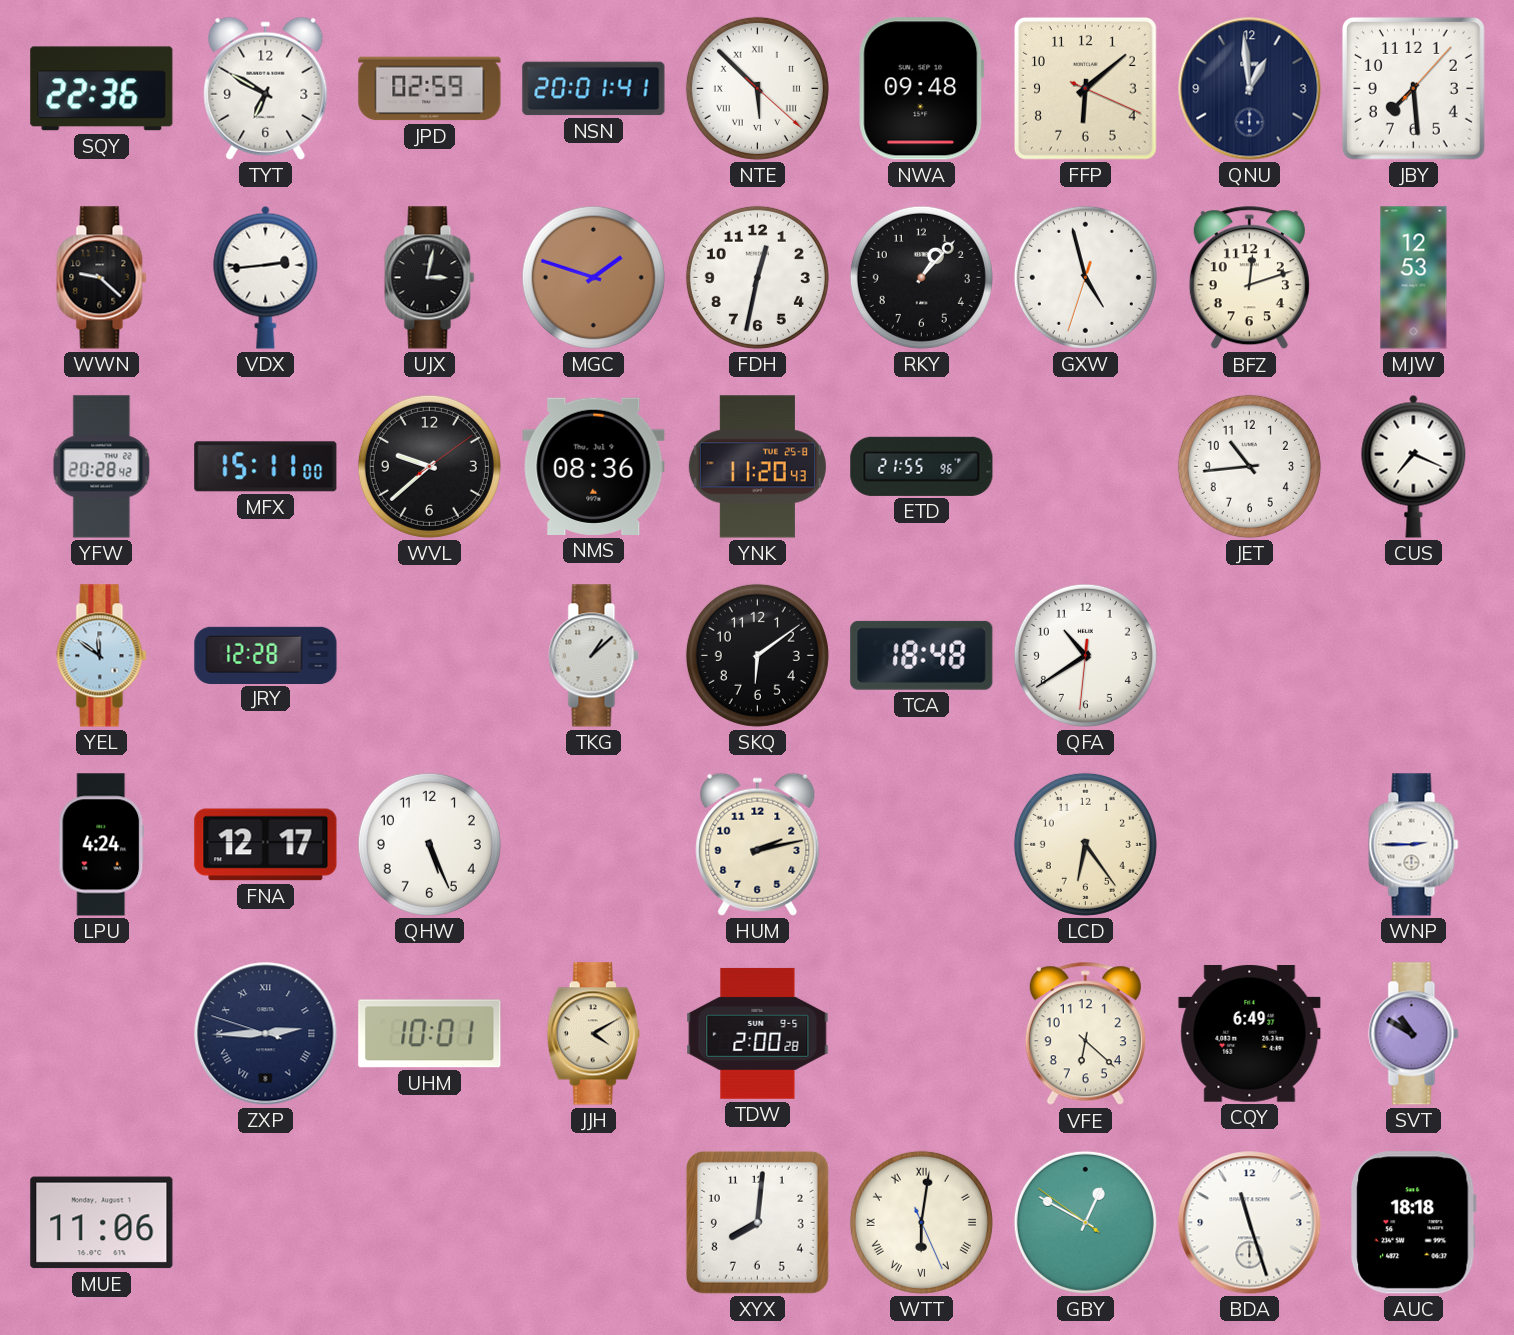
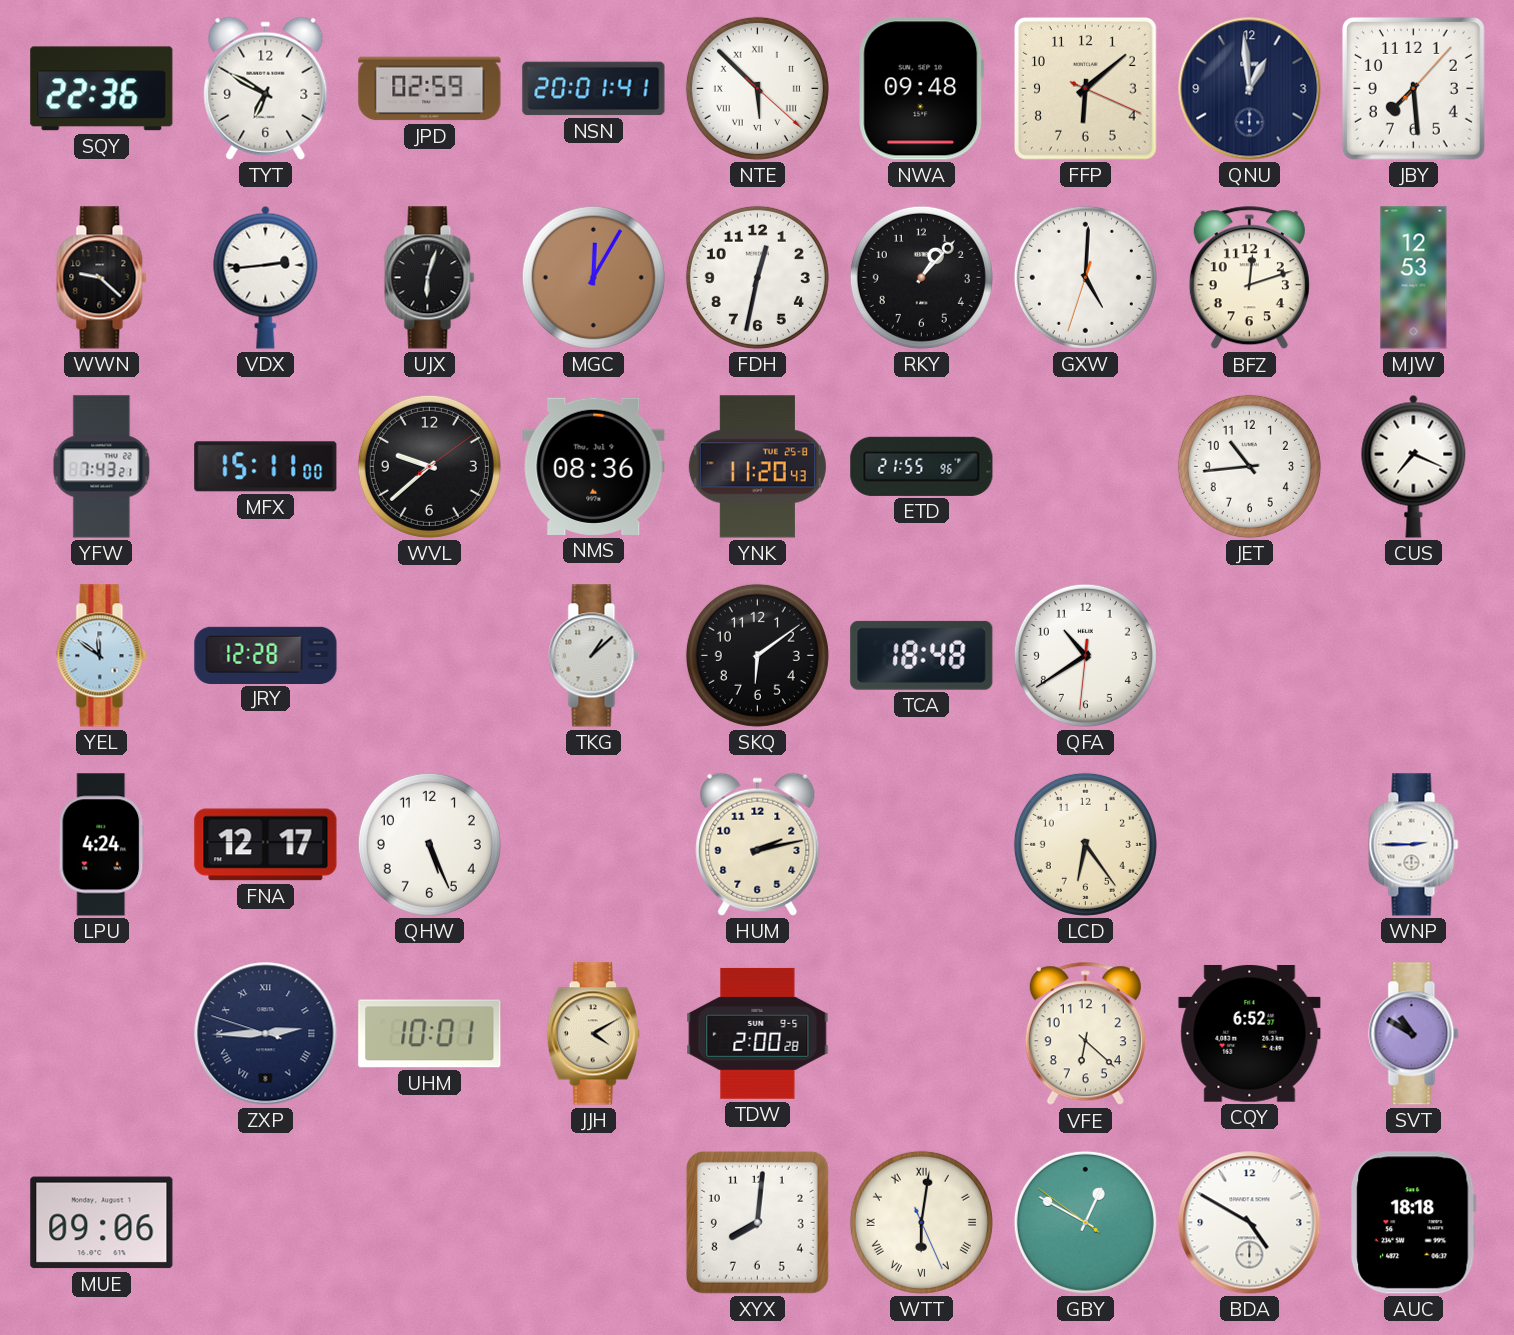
UJX: 3:02 -> 6:03
MGC: 1:48 -> 12:05
GXW: 4:57 -> 5:00
YFW: 20:28 -> 7:43
CQY: 6:49 -> 6:52
MUE: 11:06 -> 09:06
BDA: 11:27 -> 4:50
